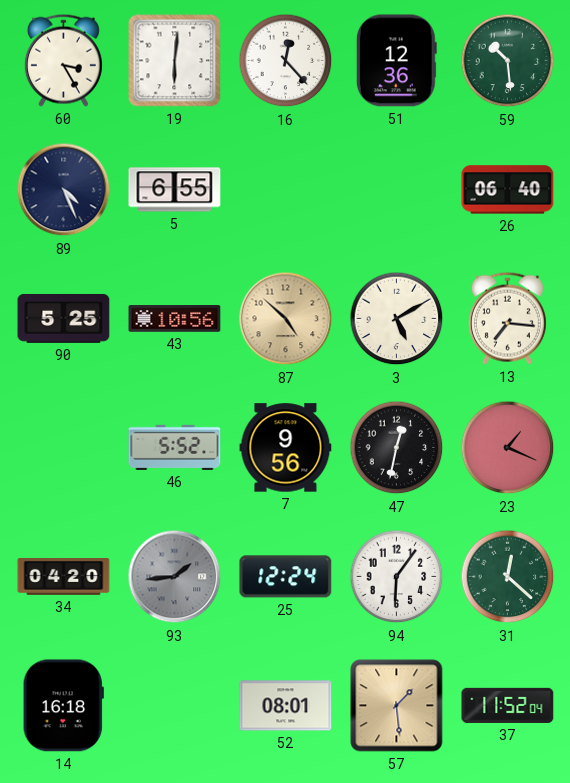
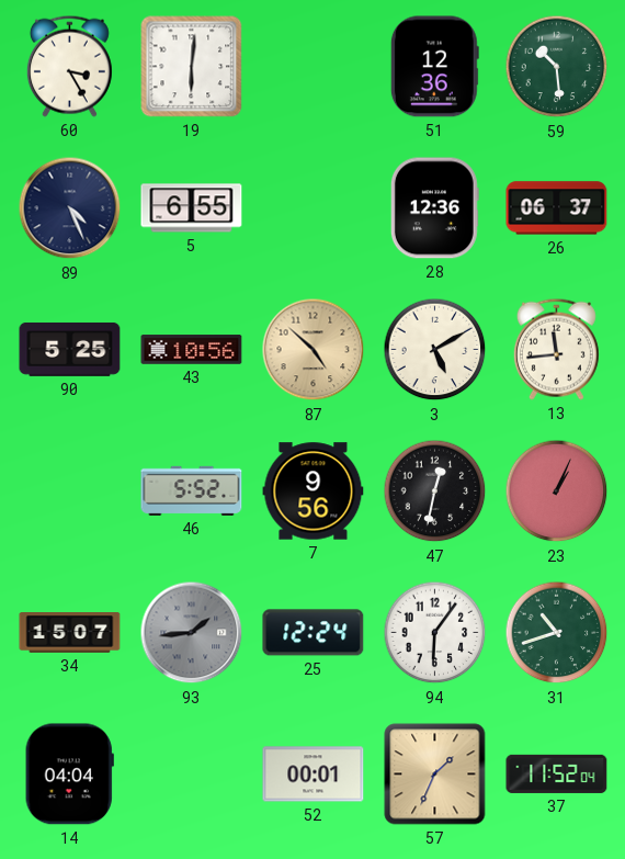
16: 12:23 -> none
28: none -> 12:36
26: 06:40 -> 06:37
13: 7:16 -> 11:44
23: 1:19 -> 1:04
34: 04:20 -> 15:07
31: 12:22 -> 10:42
14: 16:18 -> 04:04
52: 08:01 -> 00:01
57: 1:29 -> 1:34
